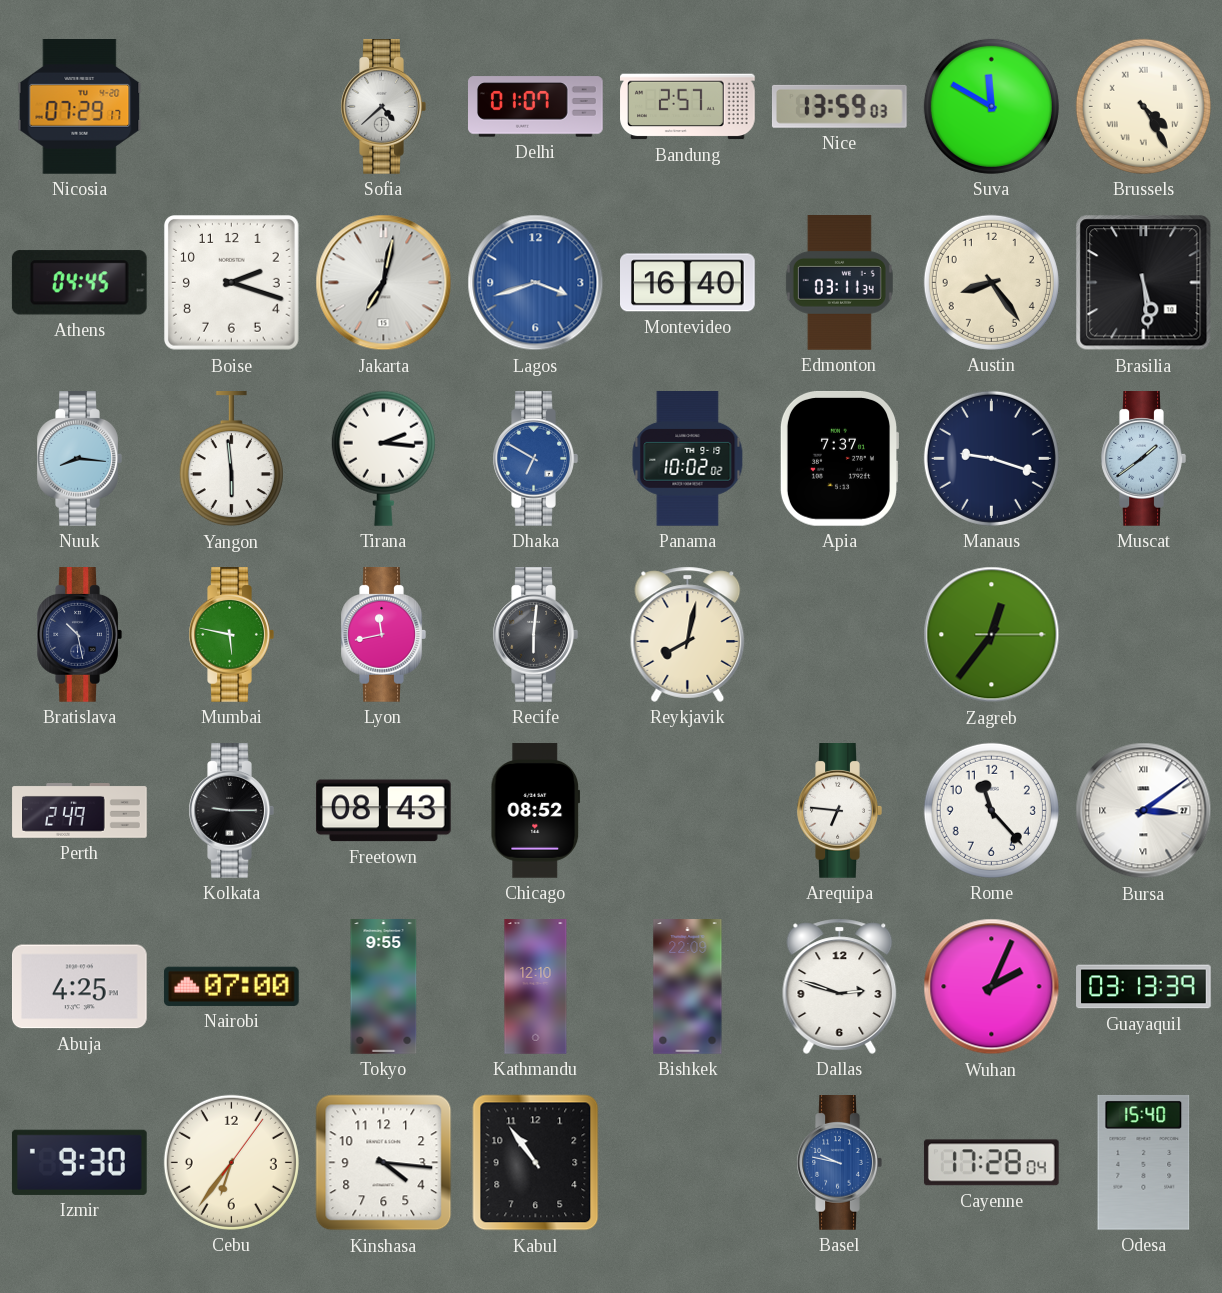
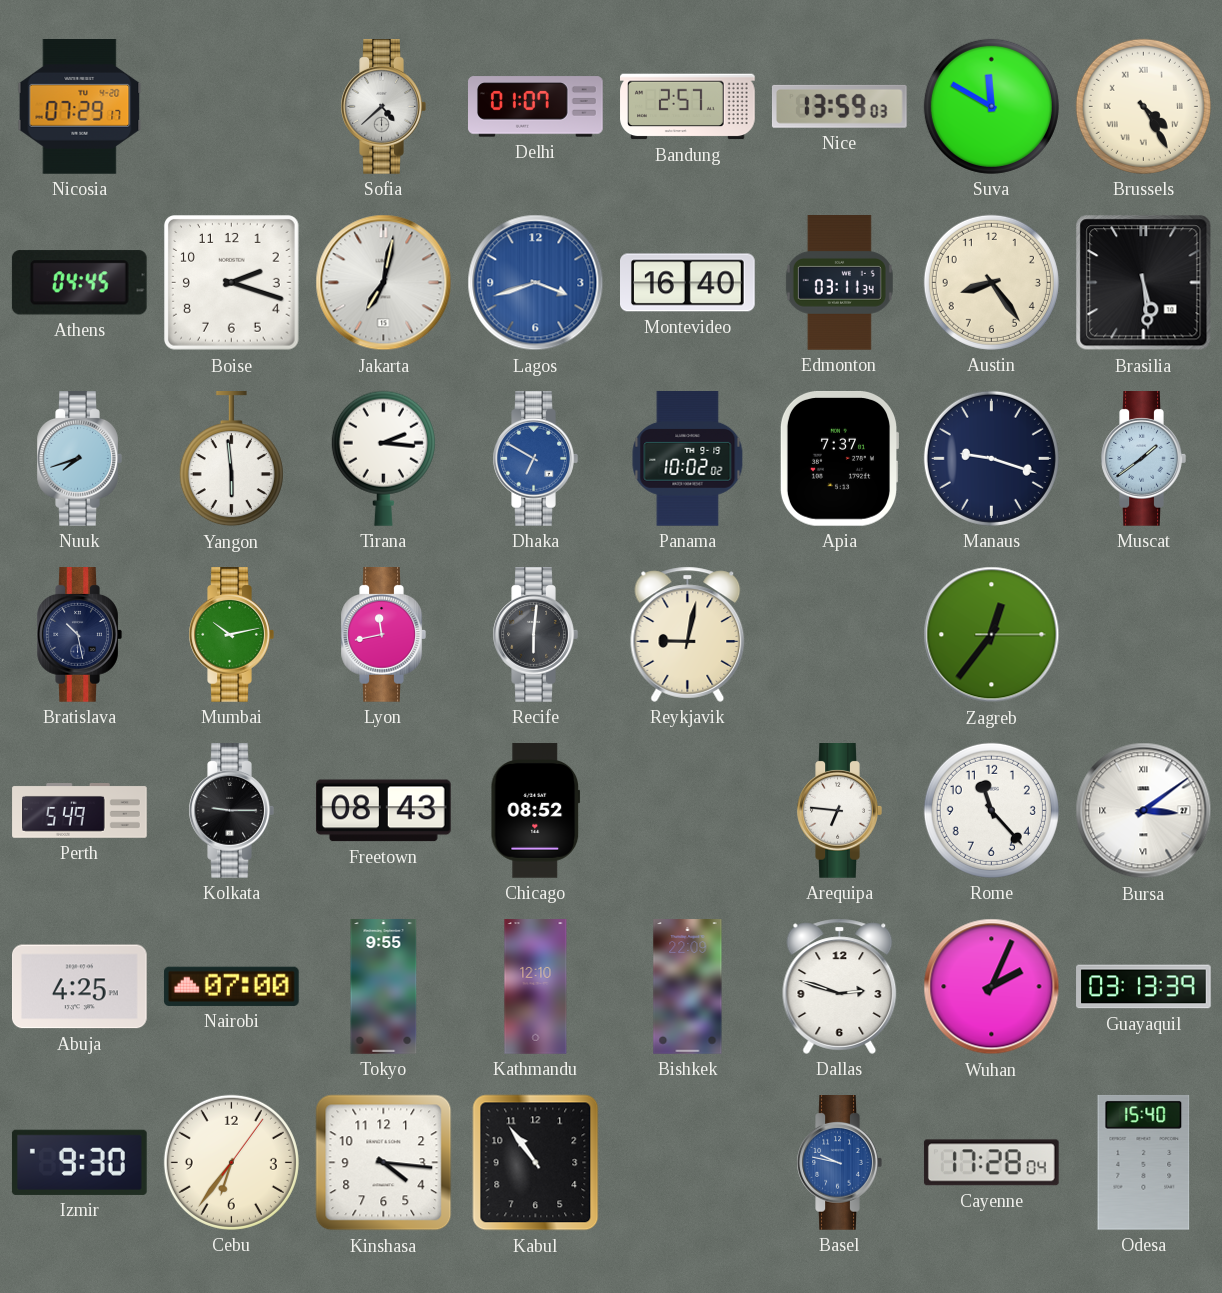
Nuuk: 8:16 -> 7:42
Mumbai: 5:47 -> 10:13
Reykjavik: 8:02 -> 9:02
Perth: 2:49 -> 5:49
